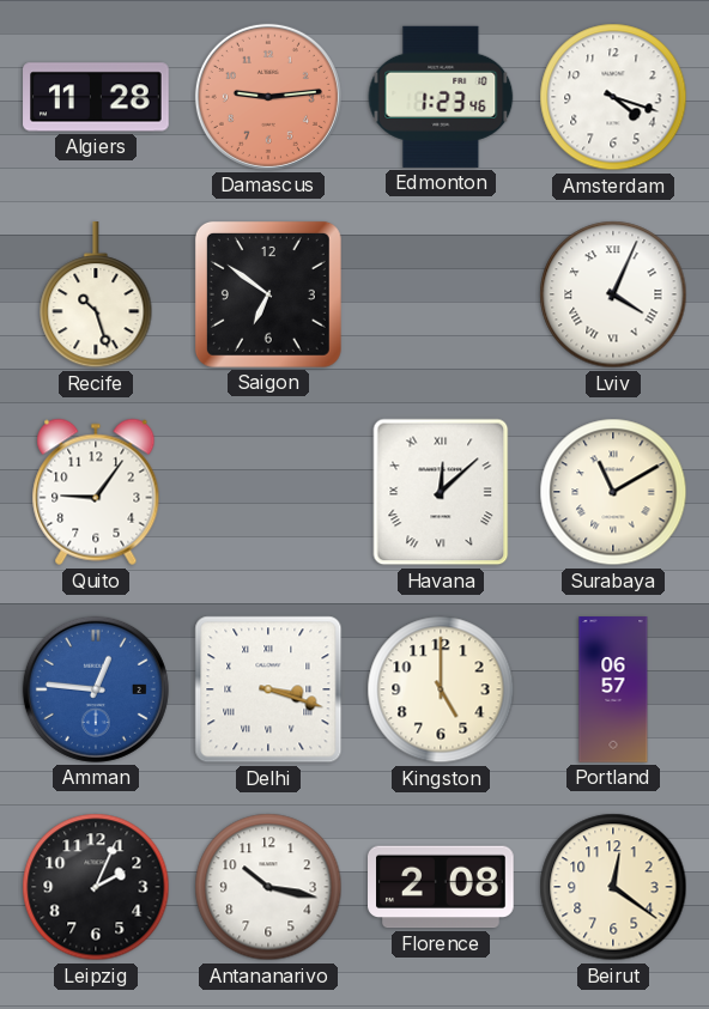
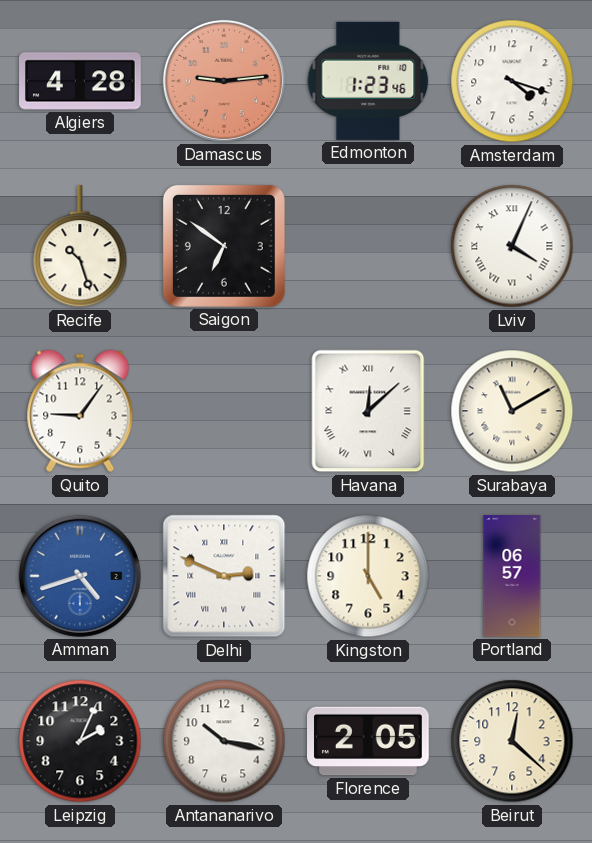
Algiers: 11:28 -> 4:28
Amman: 12:46 -> 4:42
Delhi: 3:18 -> 2:49
Florence: 2:08 -> 2:05
Beirut: 12:21 -> 12:22
